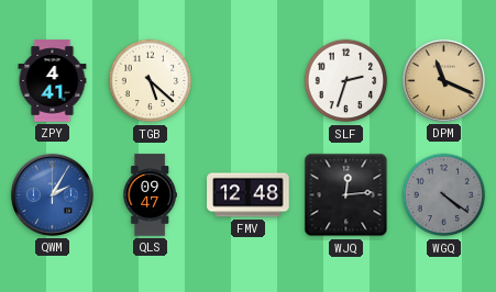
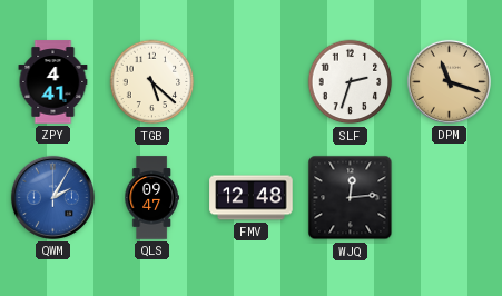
DPM: 11:19 -> 11:18
WGQ: 4:21 -> none
